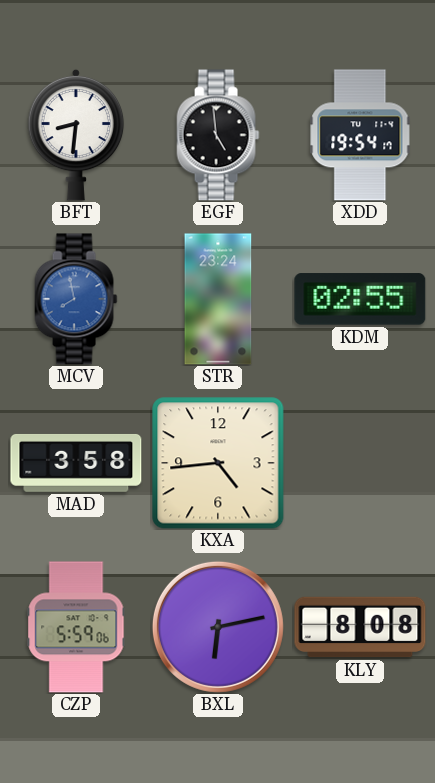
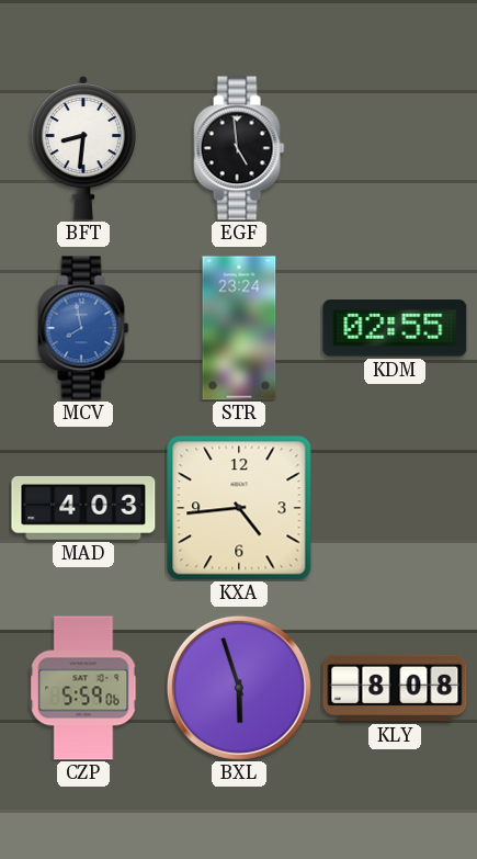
XDD: 19:54 -> none
MAD: 3:58 -> 4:03
BXL: 6:13 -> 5:57
